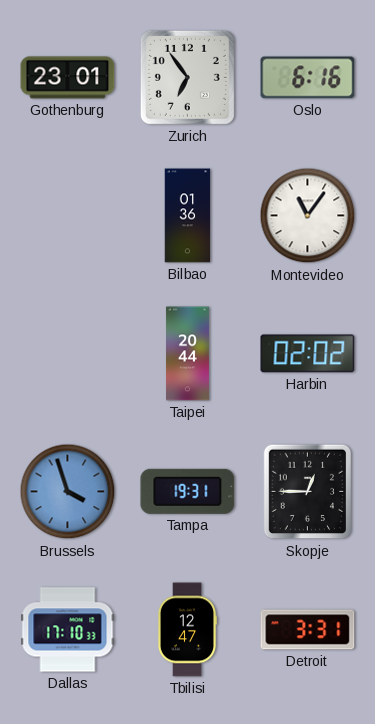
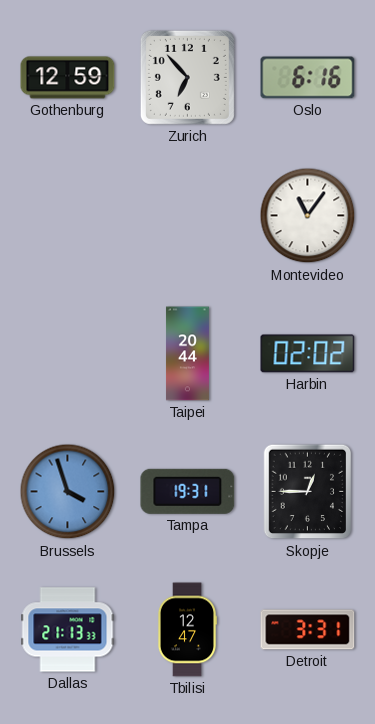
Gothenburg: 23:01 -> 12:59
Zurich: 6:54 -> 6:53
Bilbao: 01:36 -> none
Dallas: 17:10 -> 21:13
